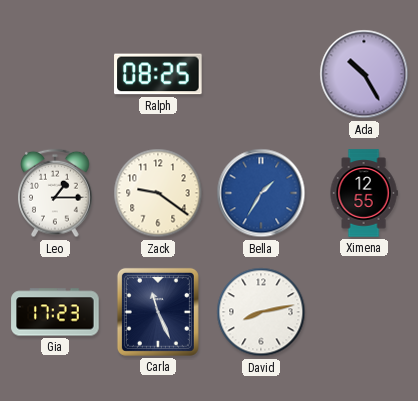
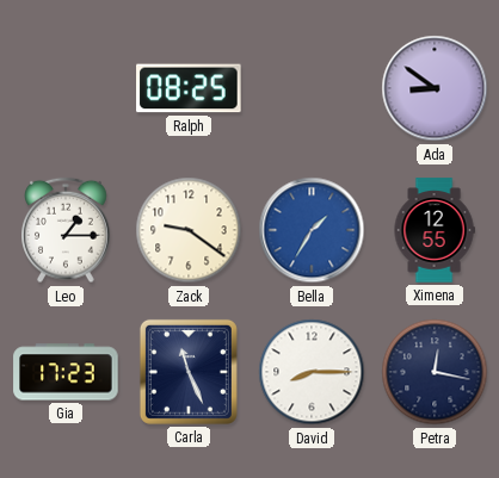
Ada: 10:25 -> 8:51
David: 8:13 -> 8:15
Petra: none -> 12:17
